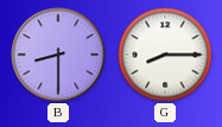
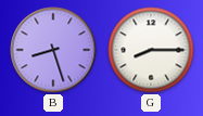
B: 8:30 -> 8:27
